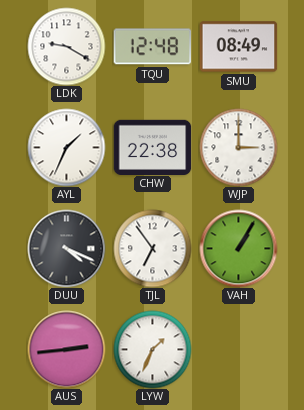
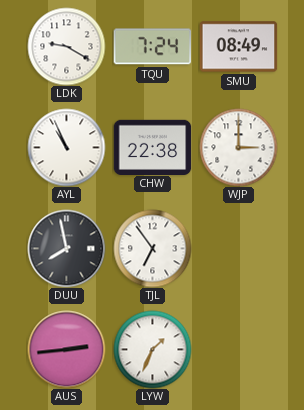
TQU: 12:48 -> 7:24
AYL: 1:34 -> 10:56
DUU: 4:19 -> 7:58
VAH: 1:05 -> none
